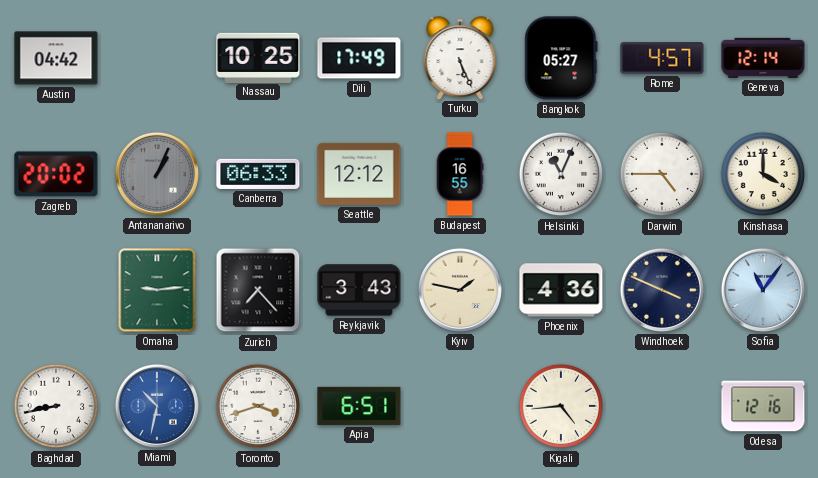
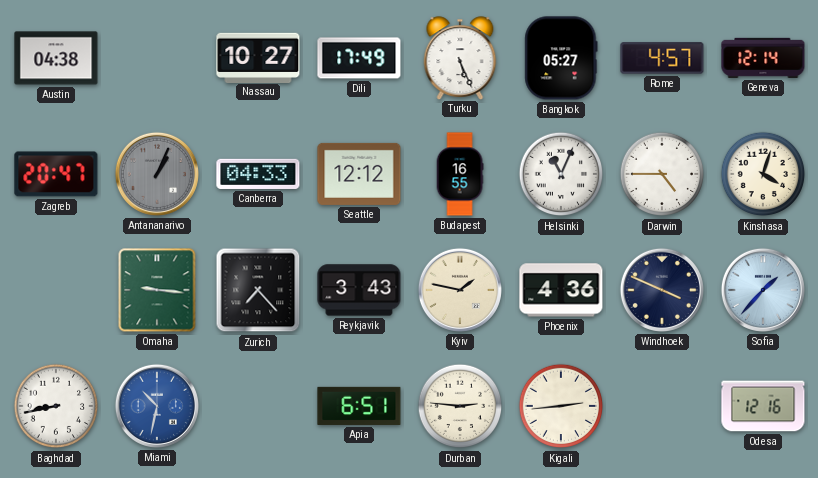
Austin: 04:42 -> 04:38
Nassau: 10:25 -> 10:27
Zagreb: 20:02 -> 20:47
Canberra: 06:33 -> 04:33
Kinshasa: 4:00 -> 4:03
Omaha: 9:14 -> 9:16
Sofia: 11:06 -> 1:37
Toronto: 3:42 -> none
Durban: none -> 2:46
Kigali: 4:44 -> 2:44
